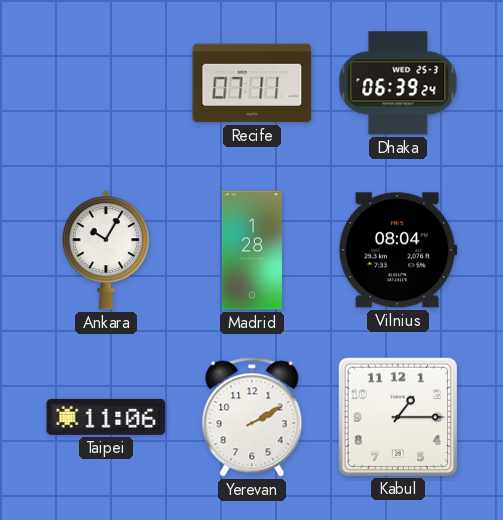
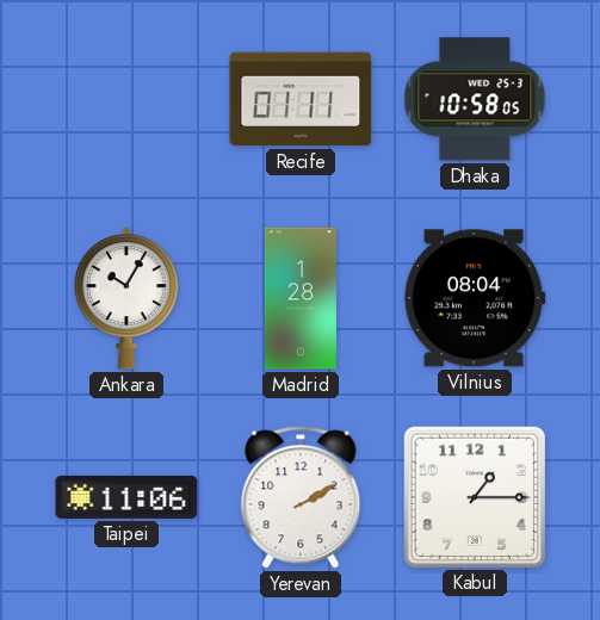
Recife: 07:11 -> 01:11
Dhaka: 06:39 -> 10:58
